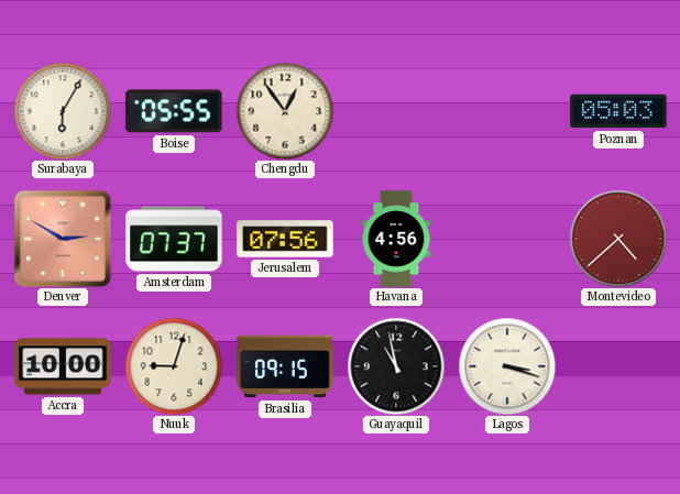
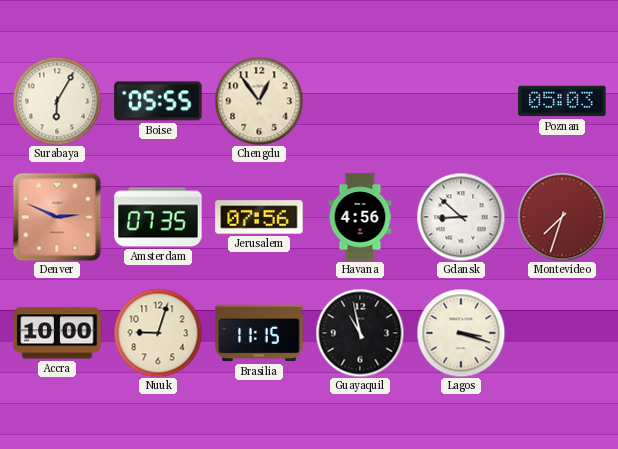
Denver: 2:50 -> 2:49
Amsterdam: 07:37 -> 07:35
Gdansk: none -> 8:52
Montevideo: 4:38 -> 7:33
Brasilia: 09:15 -> 11:15
